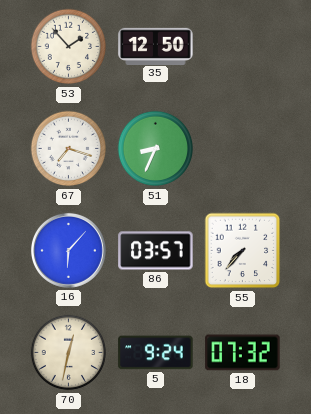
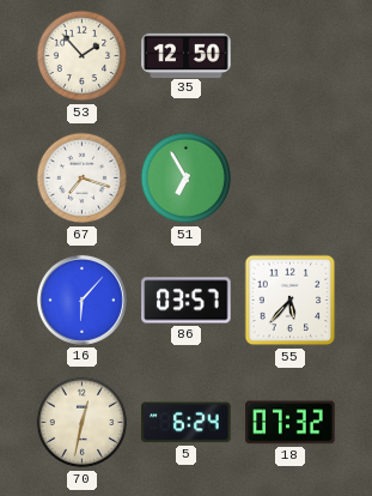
51: 8:34 -> 6:55
55: 7:37 -> 5:37
5: 9:24 -> 6:24
